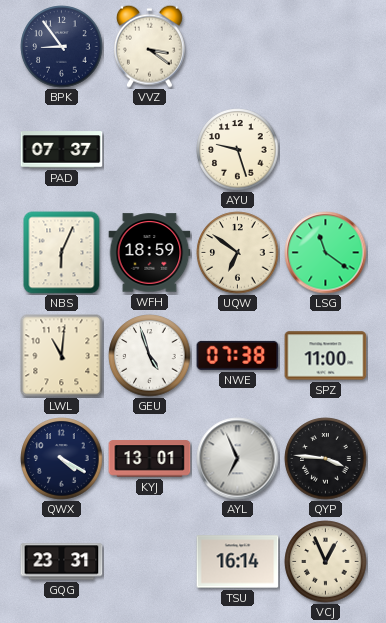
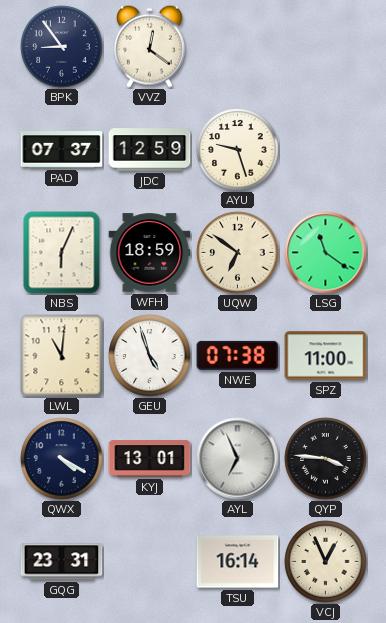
VVZ: 3:21 -> 12:21
JDC: none -> 12:59
